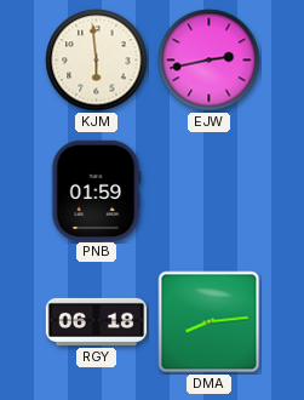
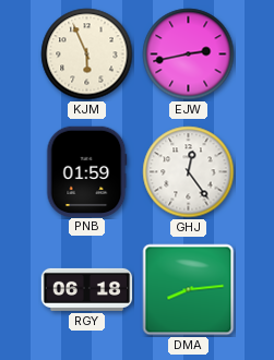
KJM: 5:59 -> 5:56
GHJ: none -> 12:24
